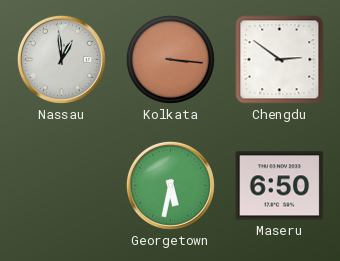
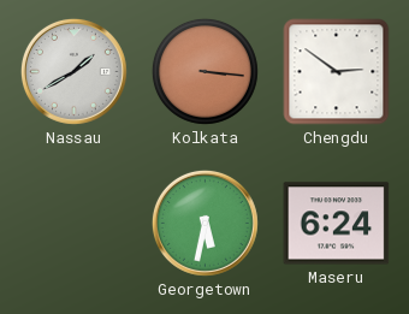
Nassau: 12:59 -> 1:40
Maseru: 6:50 -> 6:24
